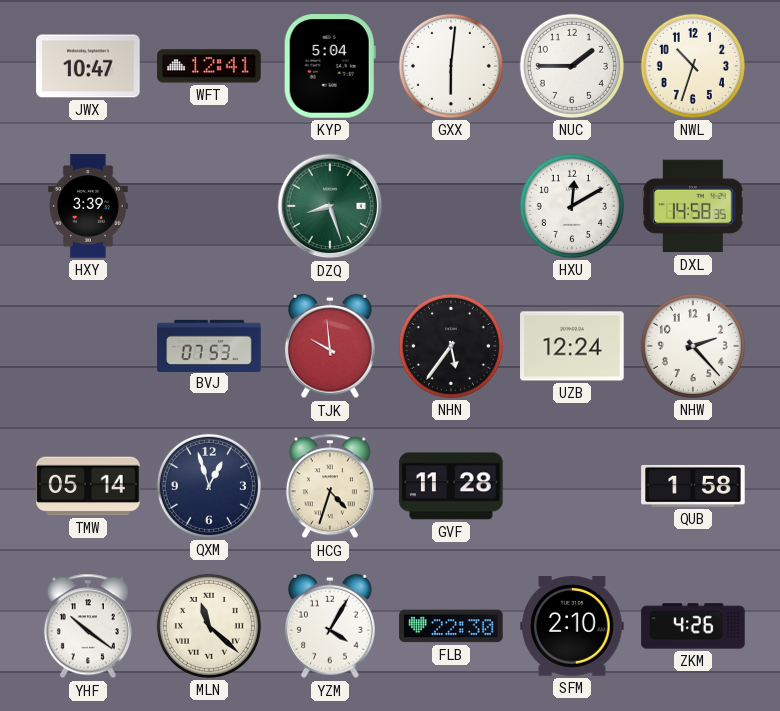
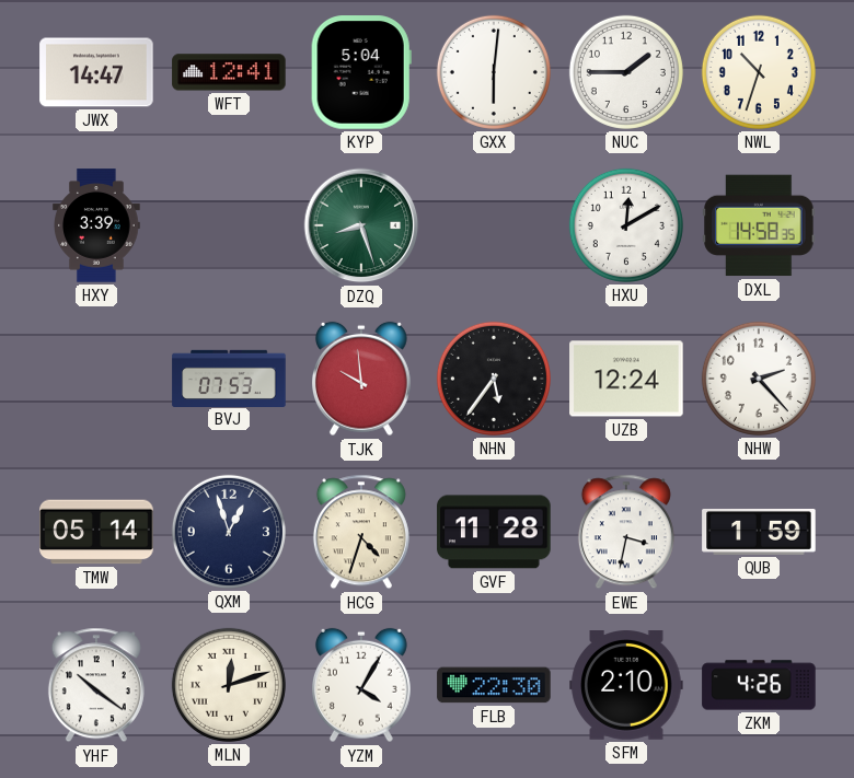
JWX: 10:47 -> 14:47
EWE: none -> 3:32
QUB: 1:58 -> 1:59
MLN: 11:22 -> 12:12
